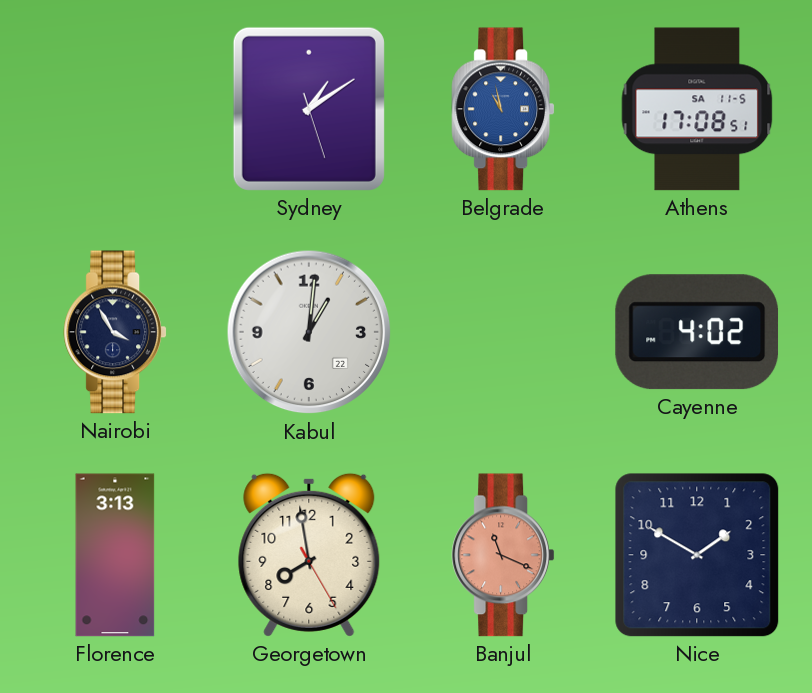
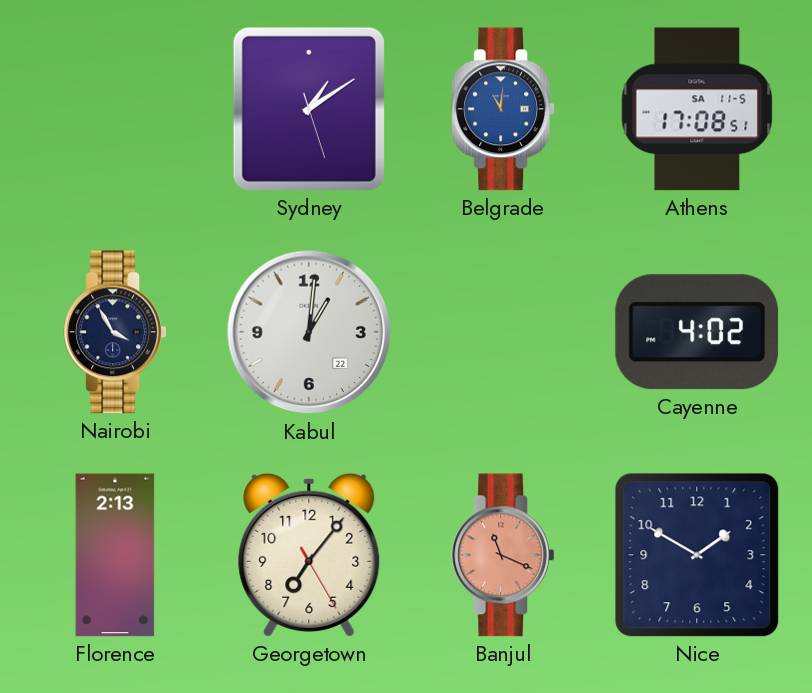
Belgrade: 10:58 -> 11:01
Florence: 3:13 -> 2:13
Georgetown: 7:58 -> 7:06
